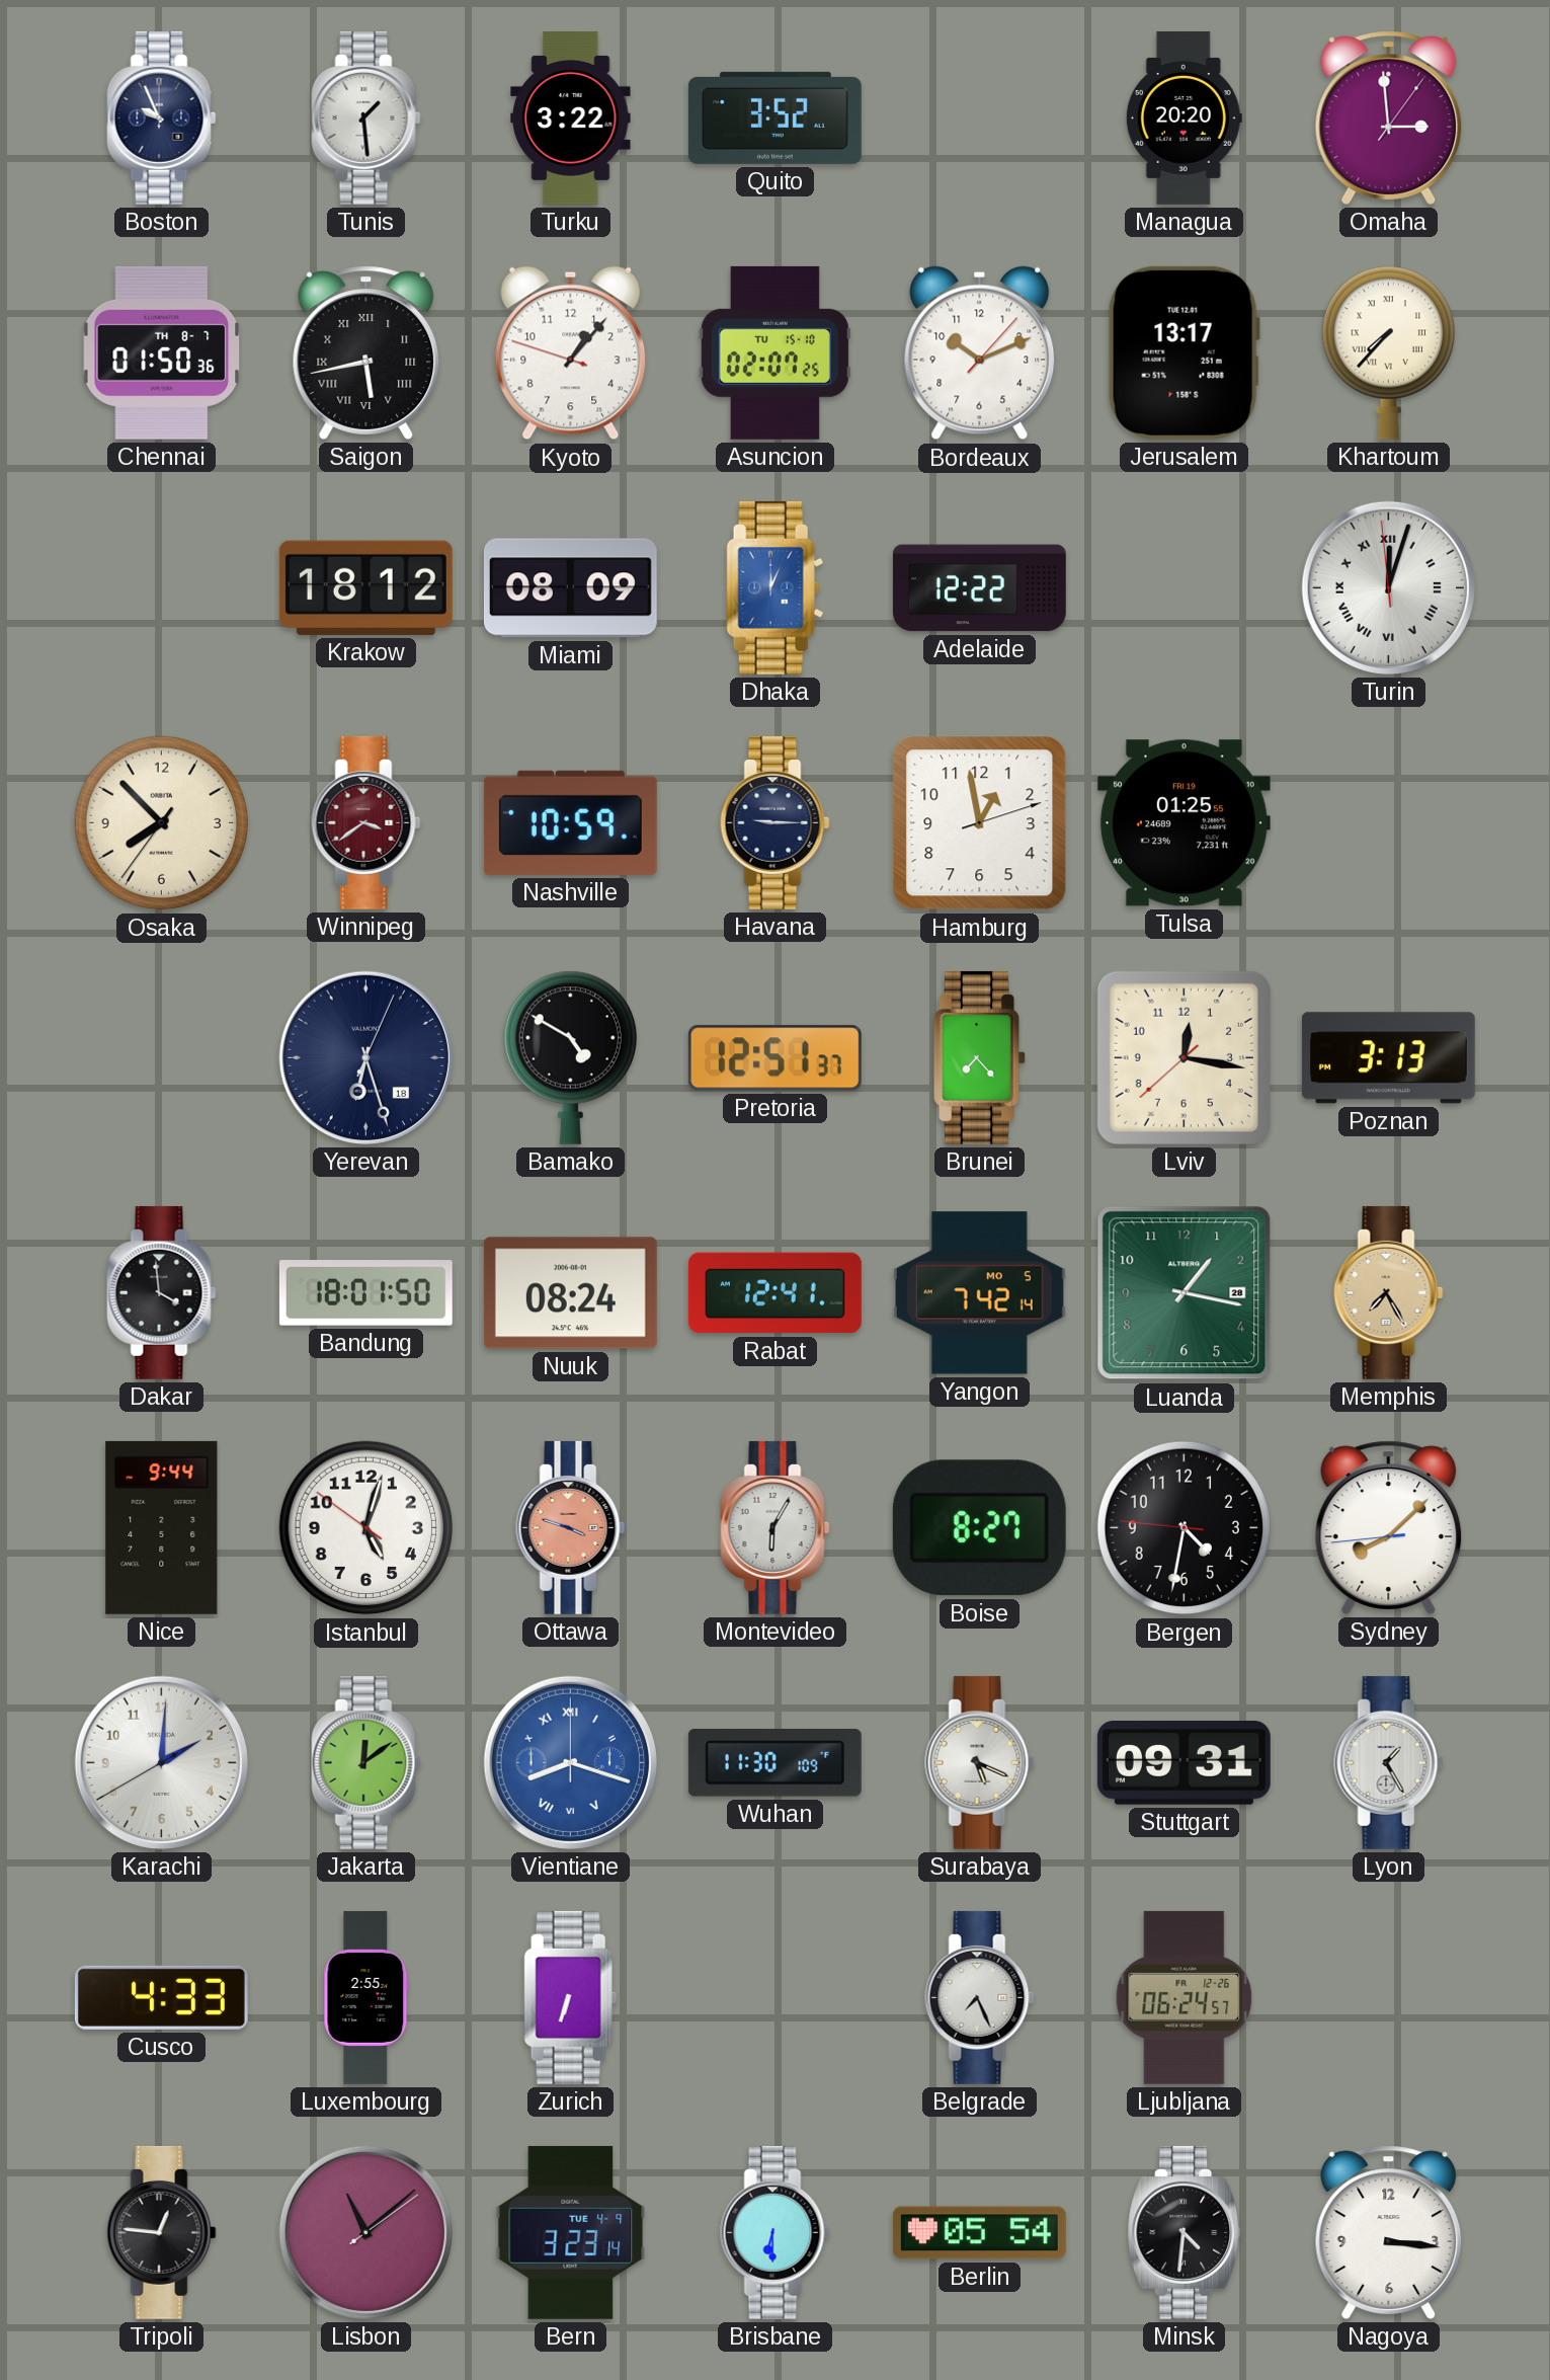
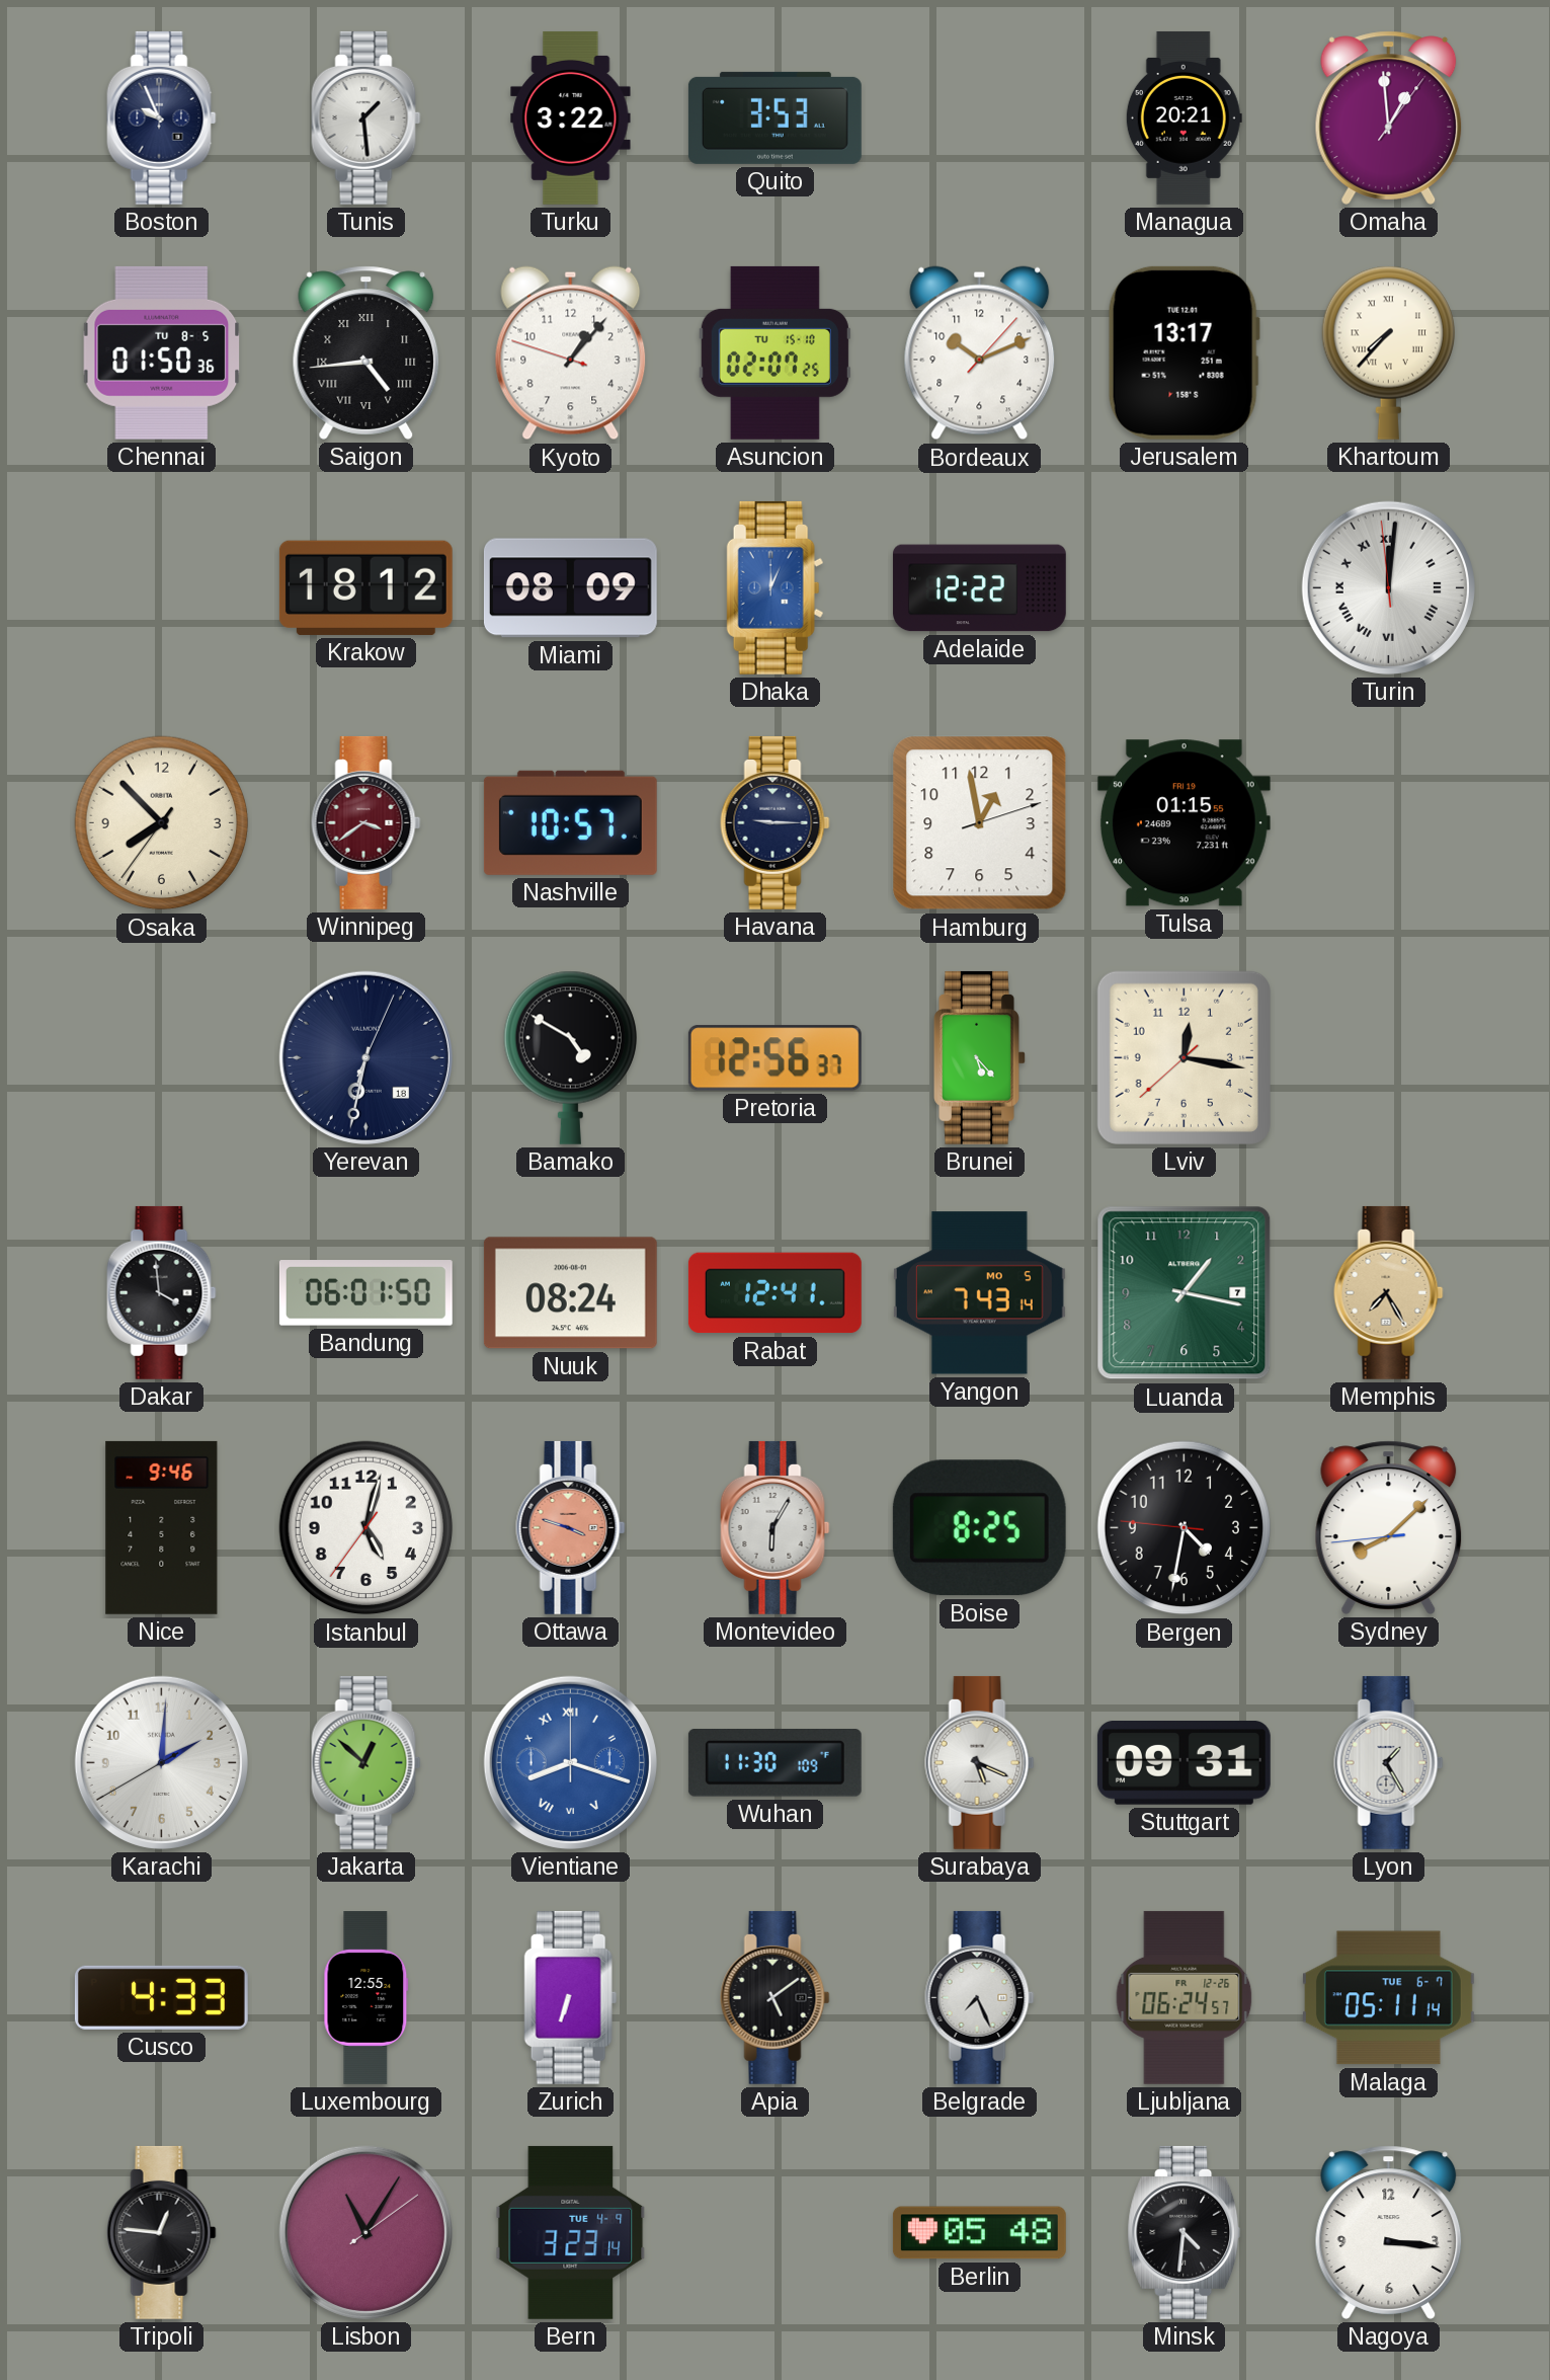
Quito: 3:52 -> 3:53
Managua: 20:20 -> 20:21
Omaha: 2:59 -> 12:59
Chennai date: TH 8-7 -> TU 8-5
Saigon: 5:43 -> 4:44
Turin: 12:02 -> 12:00
Nashville: 10:59 -> 10:57
Tulsa: 01:25 -> 01:15
Yerevan: 6:27 -> 6:32
Pretoria: 12:51 -> 12:56
Brunei: 7:23 -> 5:23
Poznan: 3:13 -> none
Bandung: 18:01 -> 06:01
Yangon: 7:42 -> 7:43
Luanda date: 28 -> 7
Nice: 9:44 -> 9:46
Istanbul: 5:02:51 -> 5:02:36
Boise: 8:27 -> 8:25
Jakarta: 12:09 -> 12:52
Luxembourg: 2:55 -> 12:55
Apia: none -> 5:09
Malaga: none -> 05:11
Lisbon: 11:08 -> 11:05
Brisbane: 6:30 -> none
Berlin: 05:54 -> 05:48
